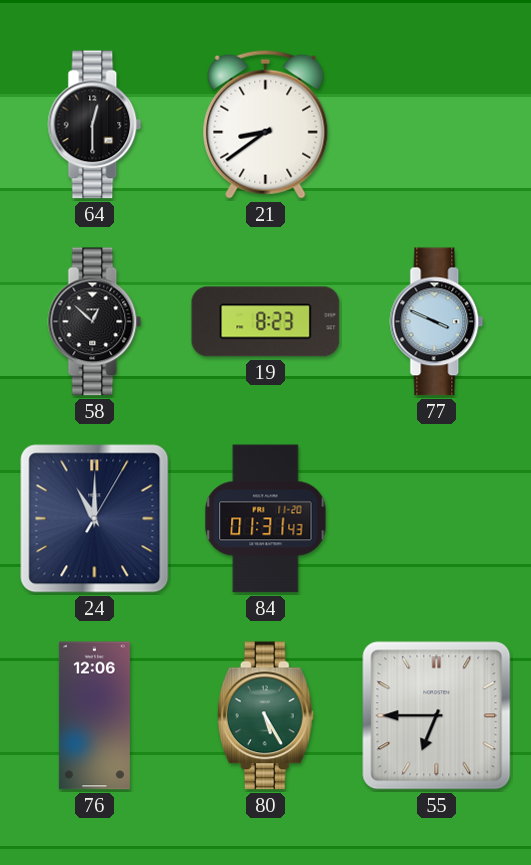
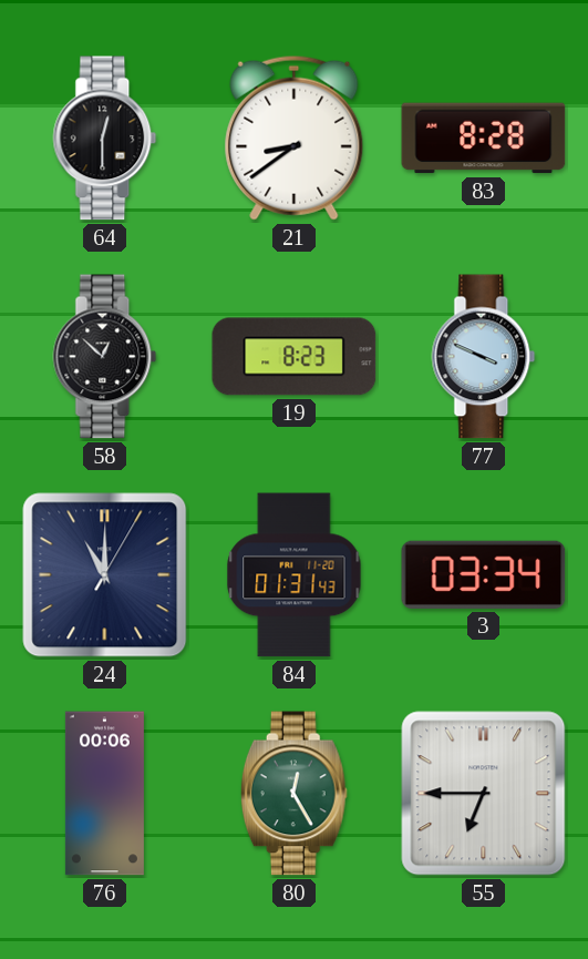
83: none -> 8:28
3: none -> 03:34
76: 12:06 -> 00:06
80: 5:25 -> 12:25
